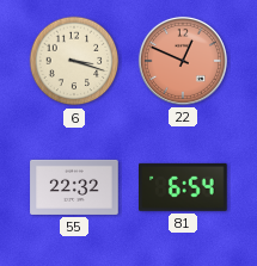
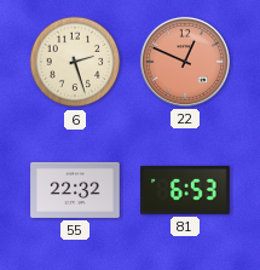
6: 3:18 -> 2:27
81: 6:54 -> 6:53
